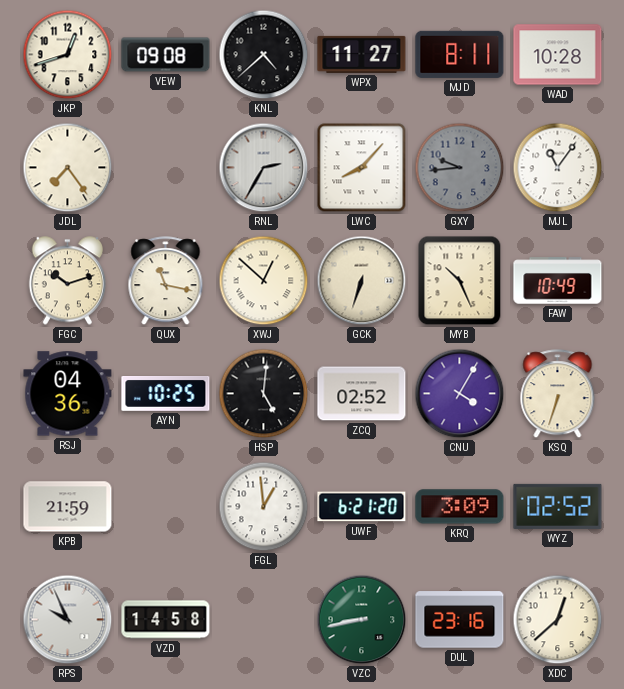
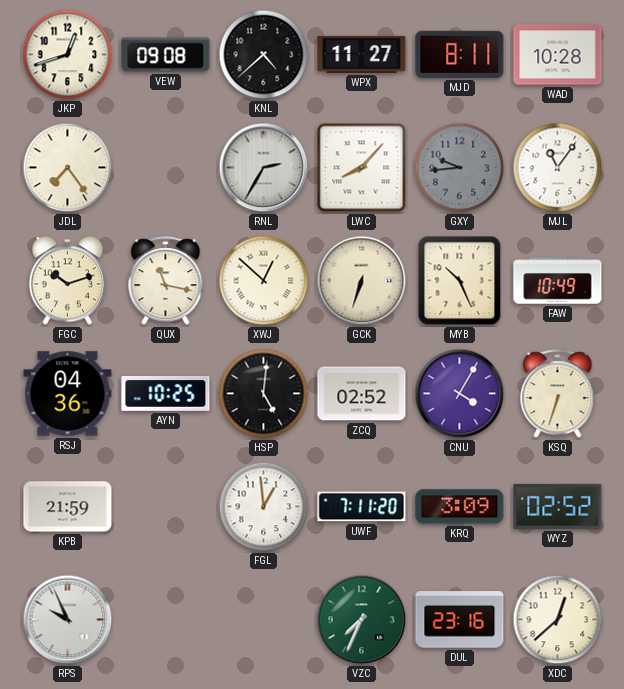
UWF: 6:21 -> 7:11
VZD: 14:58 -> none
VZC: 8:43 -> 7:34
